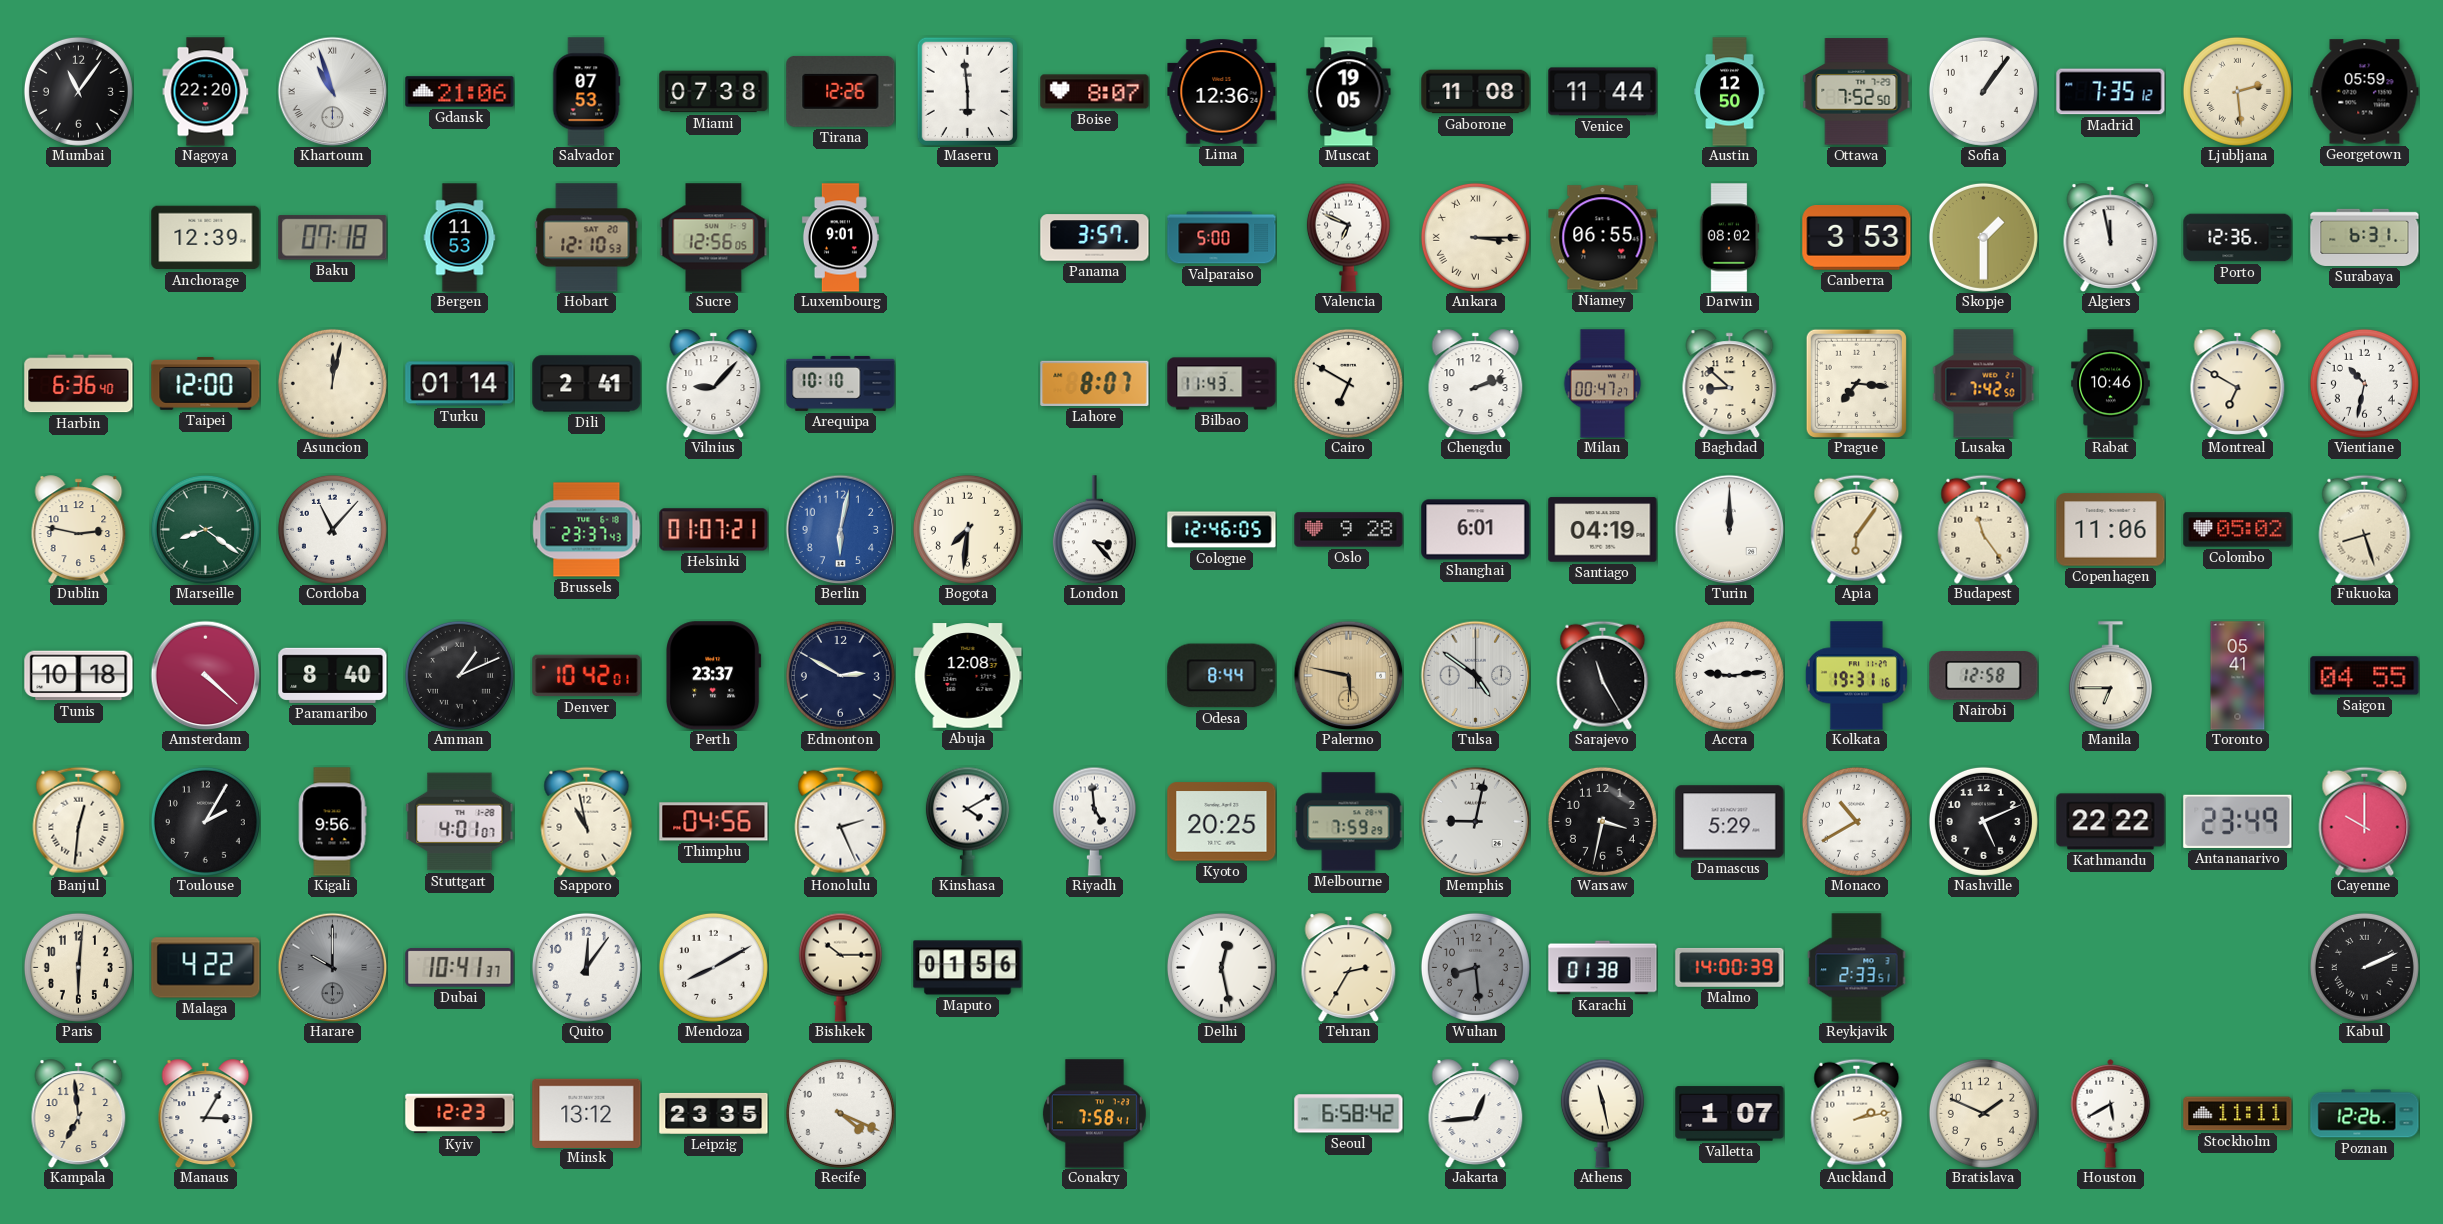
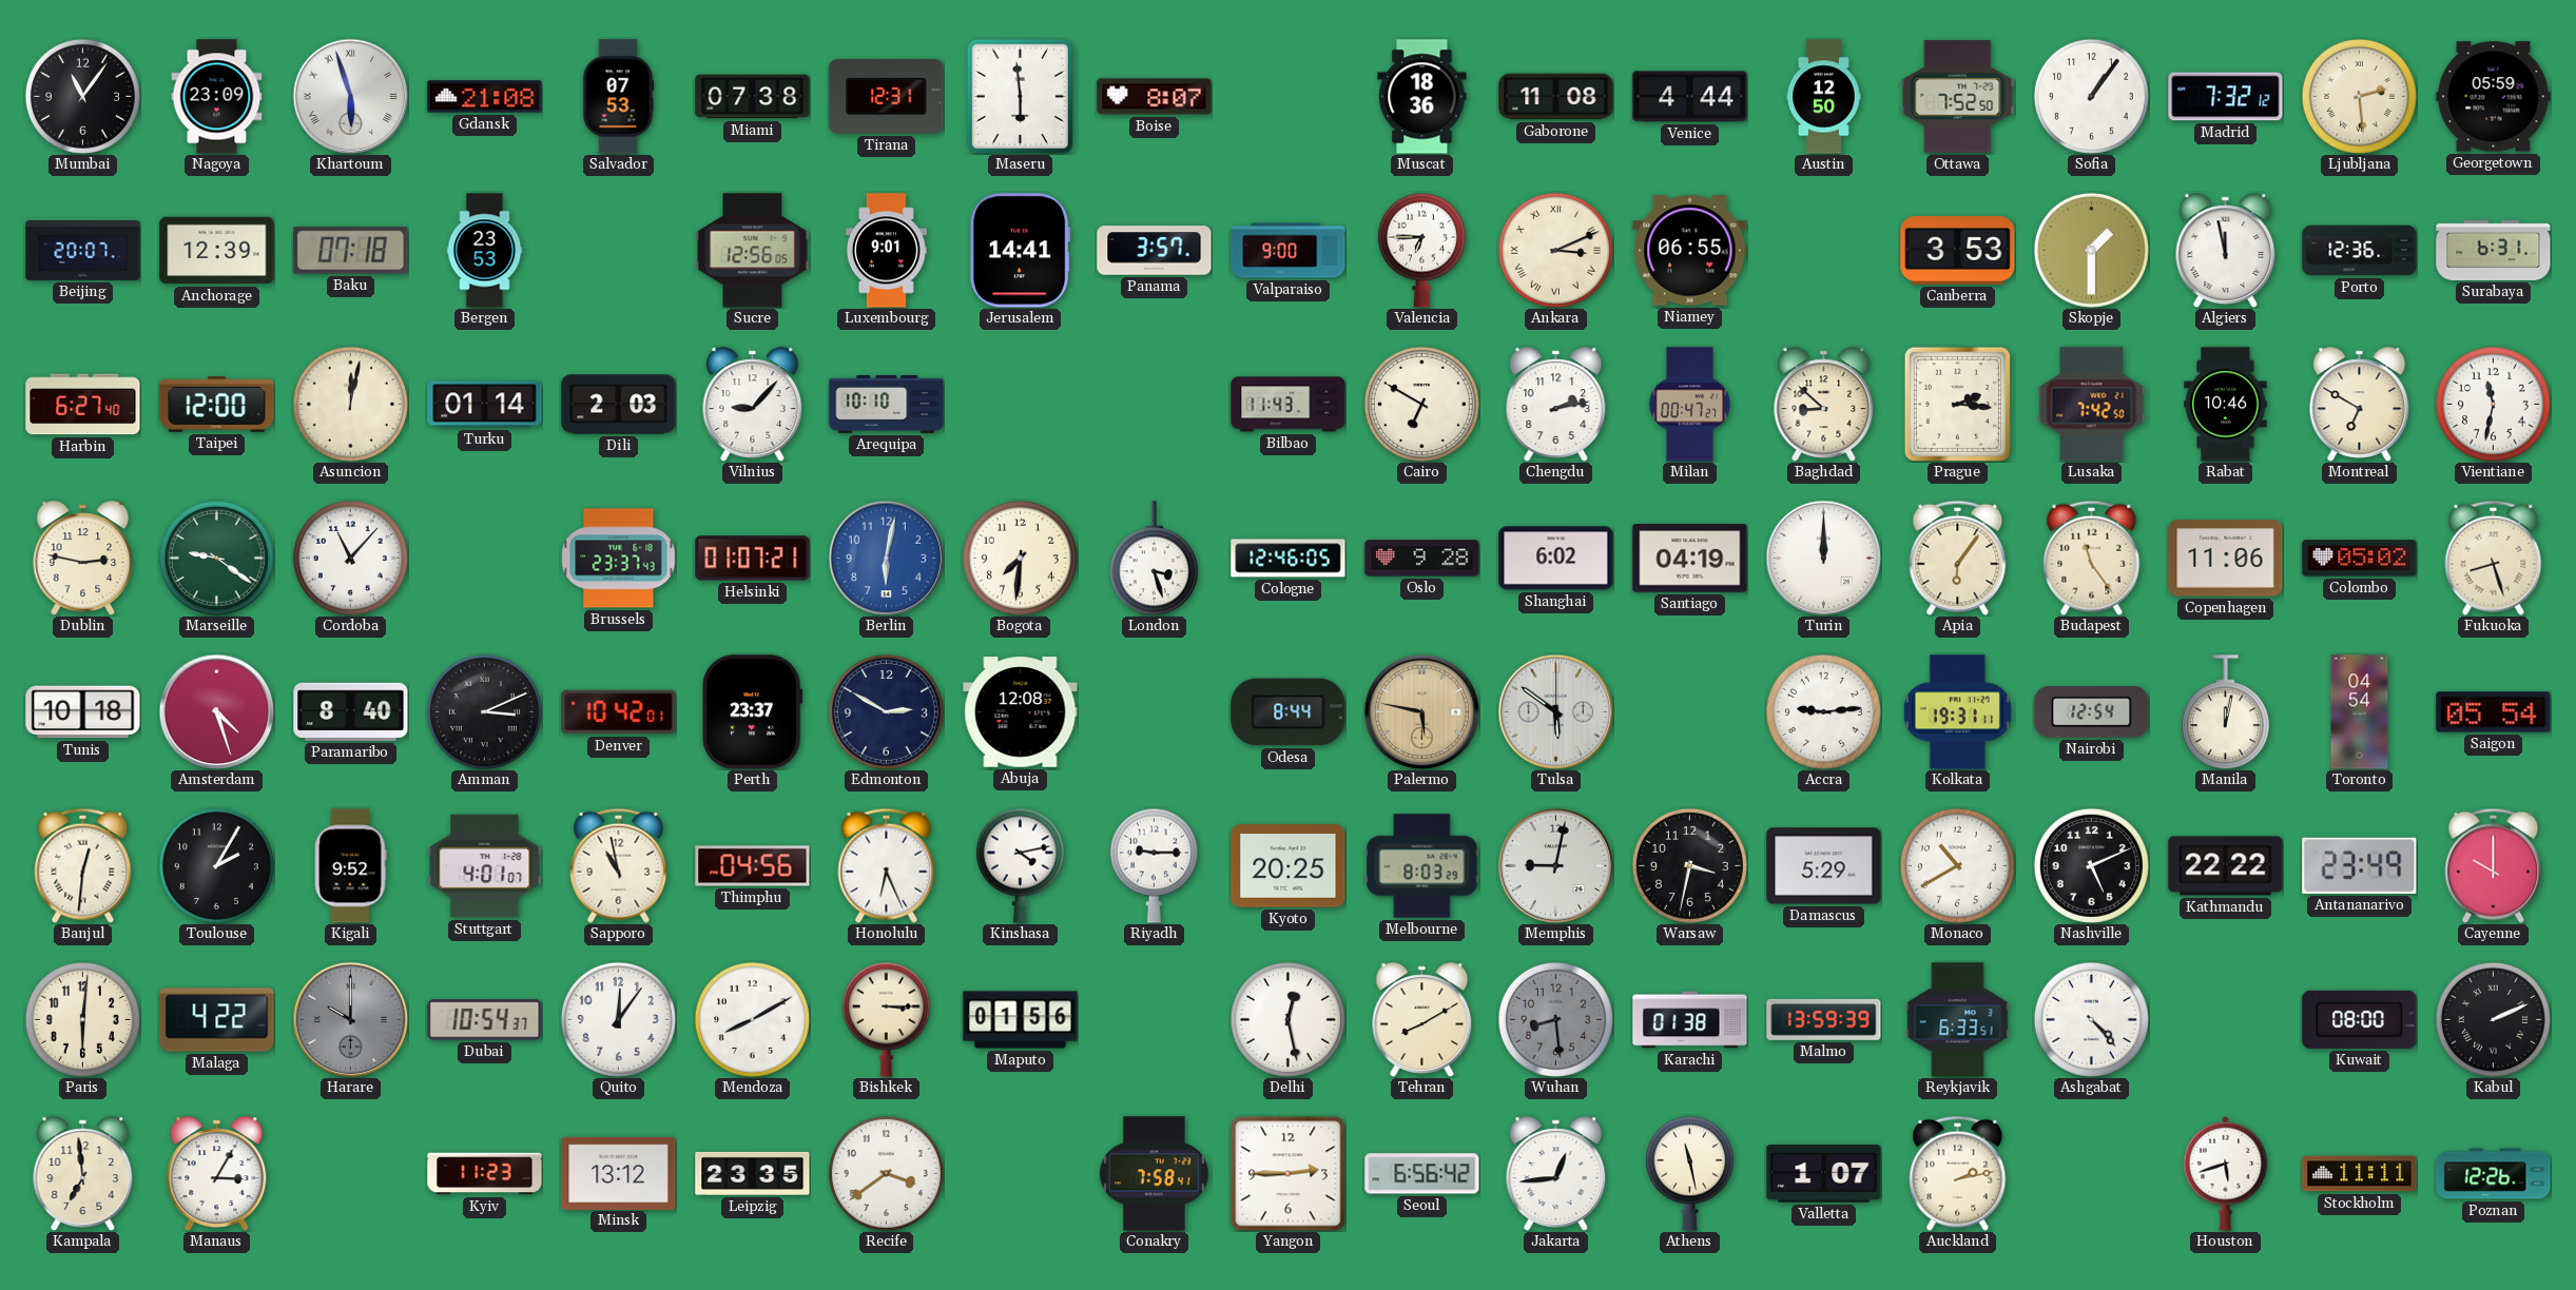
Nagoya: 22:20 -> 23:09
Khartoum: 10:57 -> 5:57
Gdansk: 21:06 -> 21:08
Tirana: 12:26 -> 12:31
Lima: 12:36 -> none
Muscat: 19:05 -> 18:36
Venice: 11:44 -> 4:44
Madrid: 7:35 -> 7:32
Beijing: none -> 20:07
Bergen: 11:53 -> 23:53
Hobart: 12:10 -> none
Jerusalem: none -> 14:41
Valparaiso: 5:00 -> 9:00
Valencia: 6:49 -> 6:45
Ankara: 3:15 -> 3:11
Darwin: 08:02 -> none
Harbin: 6:36 -> 6:27
Dili: 2:41 -> 2:03
Lahore: 8:07 -> none
Chengdu: 2:12 -> 2:13
Prague: 7:16 -> 2:16
Vientiane: 10:32 -> 11:32
Marseille: 8:21 -> 9:21
London: 3:23 -> 3:27
Shanghai: 6:01 -> 6:02
Amsterdam: 4:22 -> 4:27
Amman: 1:11 -> 3:11
Tulsa: 4:51 -> 5:51
Sarajevo: 11:25 -> none
Kolkata: 19:31:16 -> 19:31:11
Nairobi: 12:58 -> 12:54
Manila: 6:45 -> 12:02
Toronto: 05:41 -> 04:54
Saigon: 04:55 -> 05:54
Kigali: 9:56 -> 9:52
Honolulu: 2:26 -> 6:26
Kinshasa: 4:10 -> 4:13
Riyadh: 4:59 -> 9:15
Melbourne: 7:59 -> 8:03
Dubai: 10:41 -> 10:54
Bishkek: 10:15 -> 3:15
Tehran: 2:35 -> 8:10
Malmo: 14:00 -> 13:59
Reykjavik: 2:33 -> 6:33
Ashgabat: none -> 4:23
Kuwait: none -> 08:00
Kyiv: 12:23 -> 11:23
Recife: 4:19 -> 3:39
Yangon: none -> 2:45
Seoul: 6:58 -> 6:56
Bratislava: 1:49 -> none
Houston: 5:40 -> 5:42
